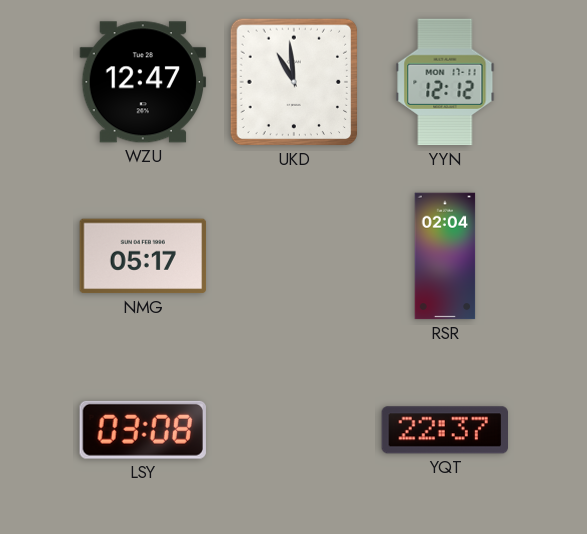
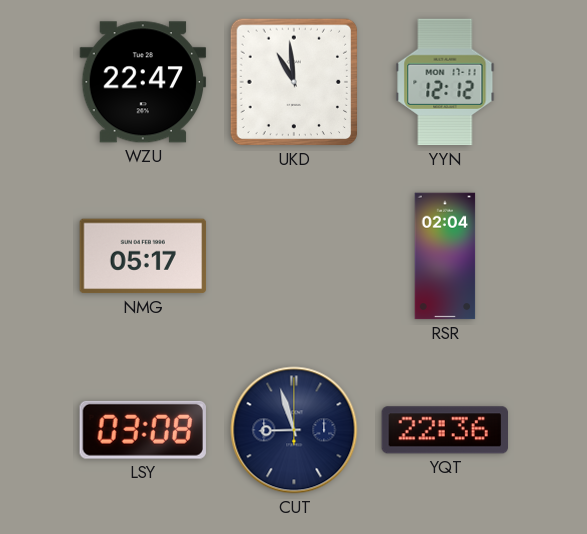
WZU: 12:47 -> 22:47
CUT: none -> 8:57
YQT: 22:37 -> 22:36
